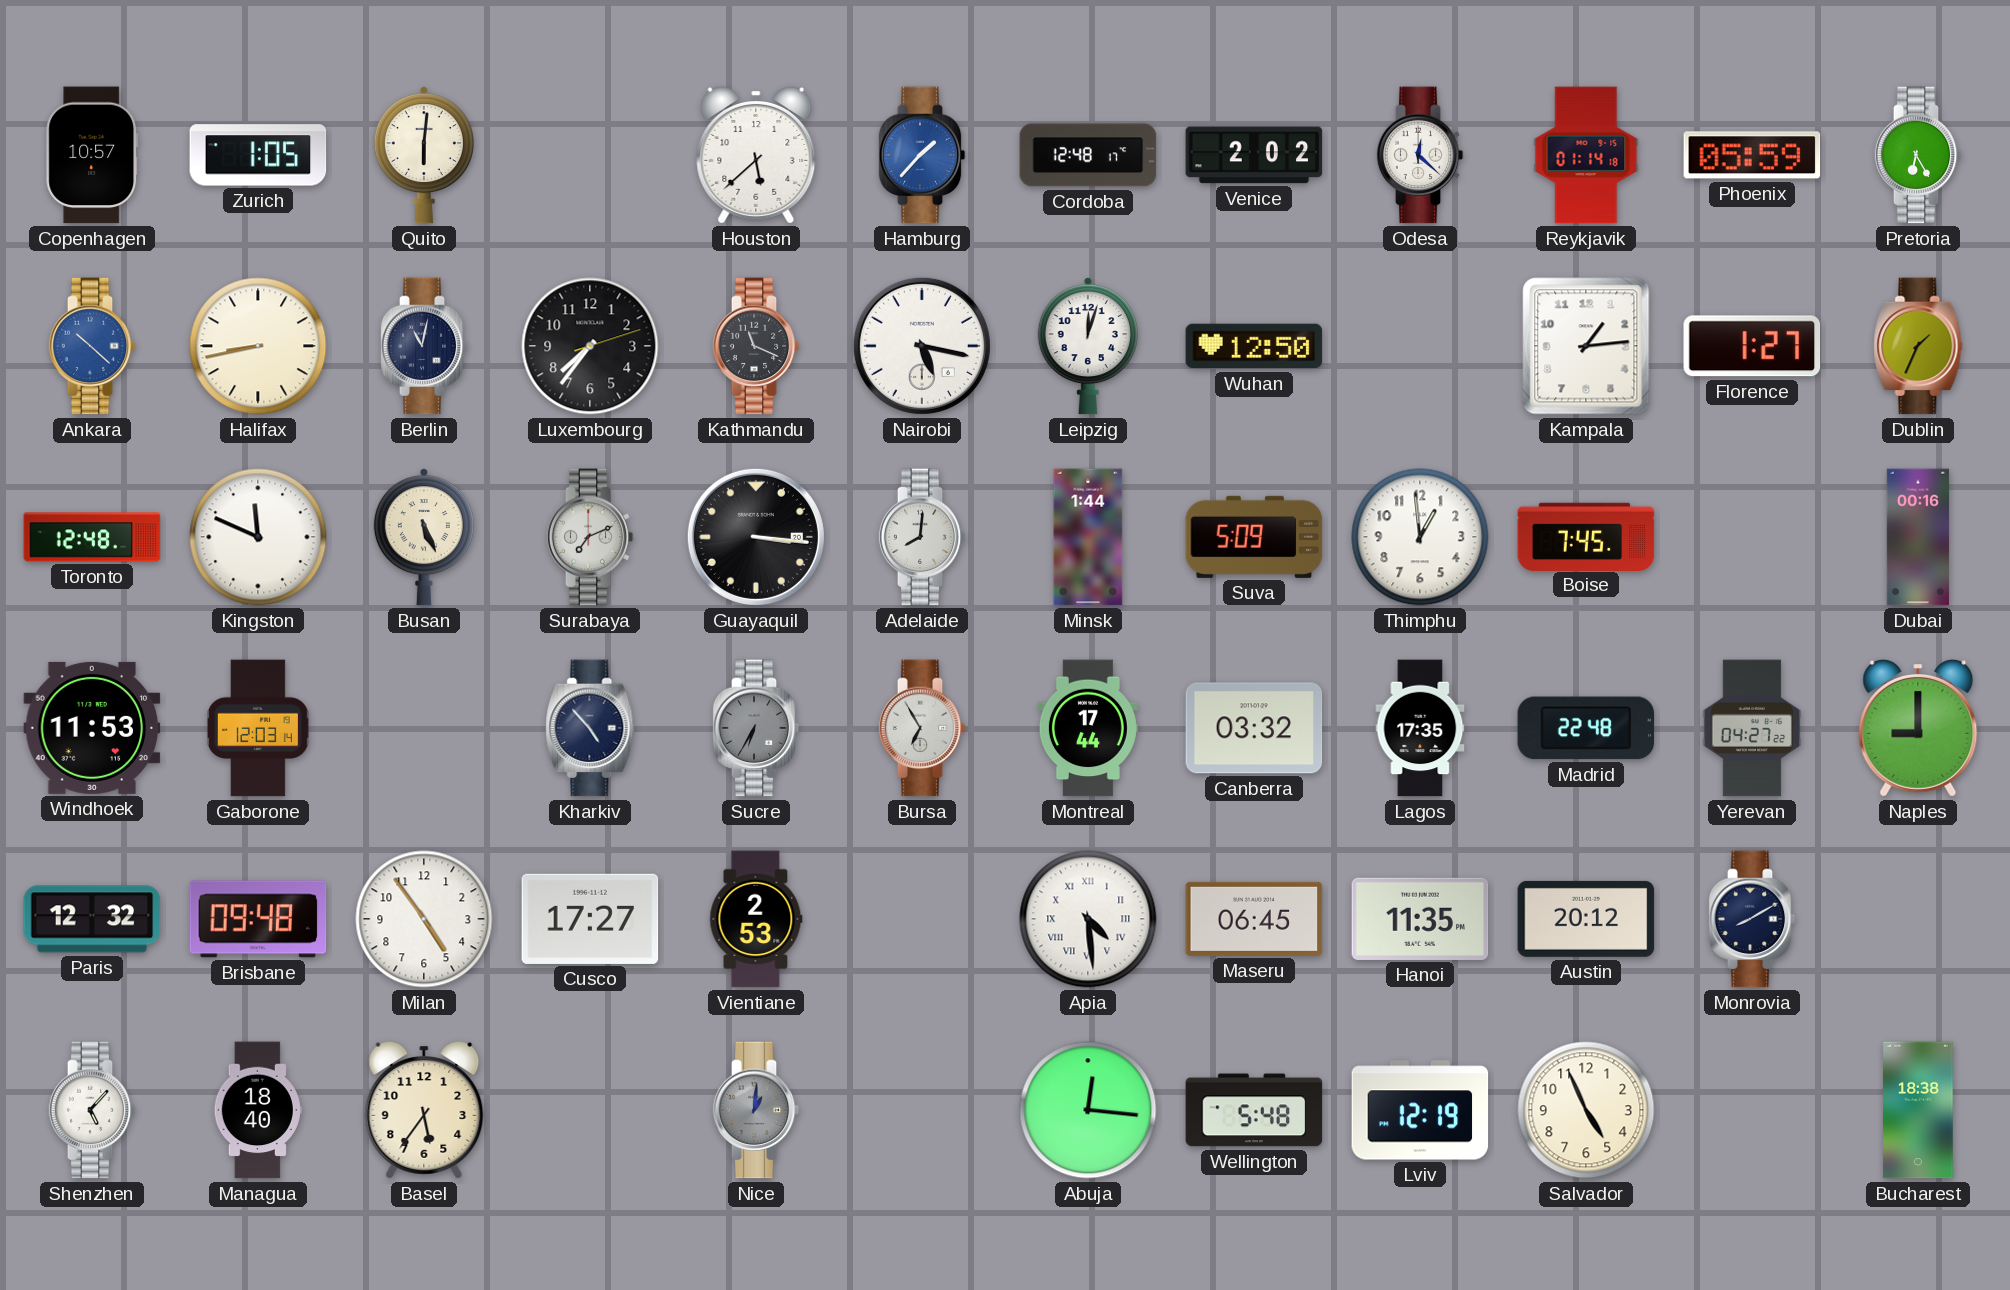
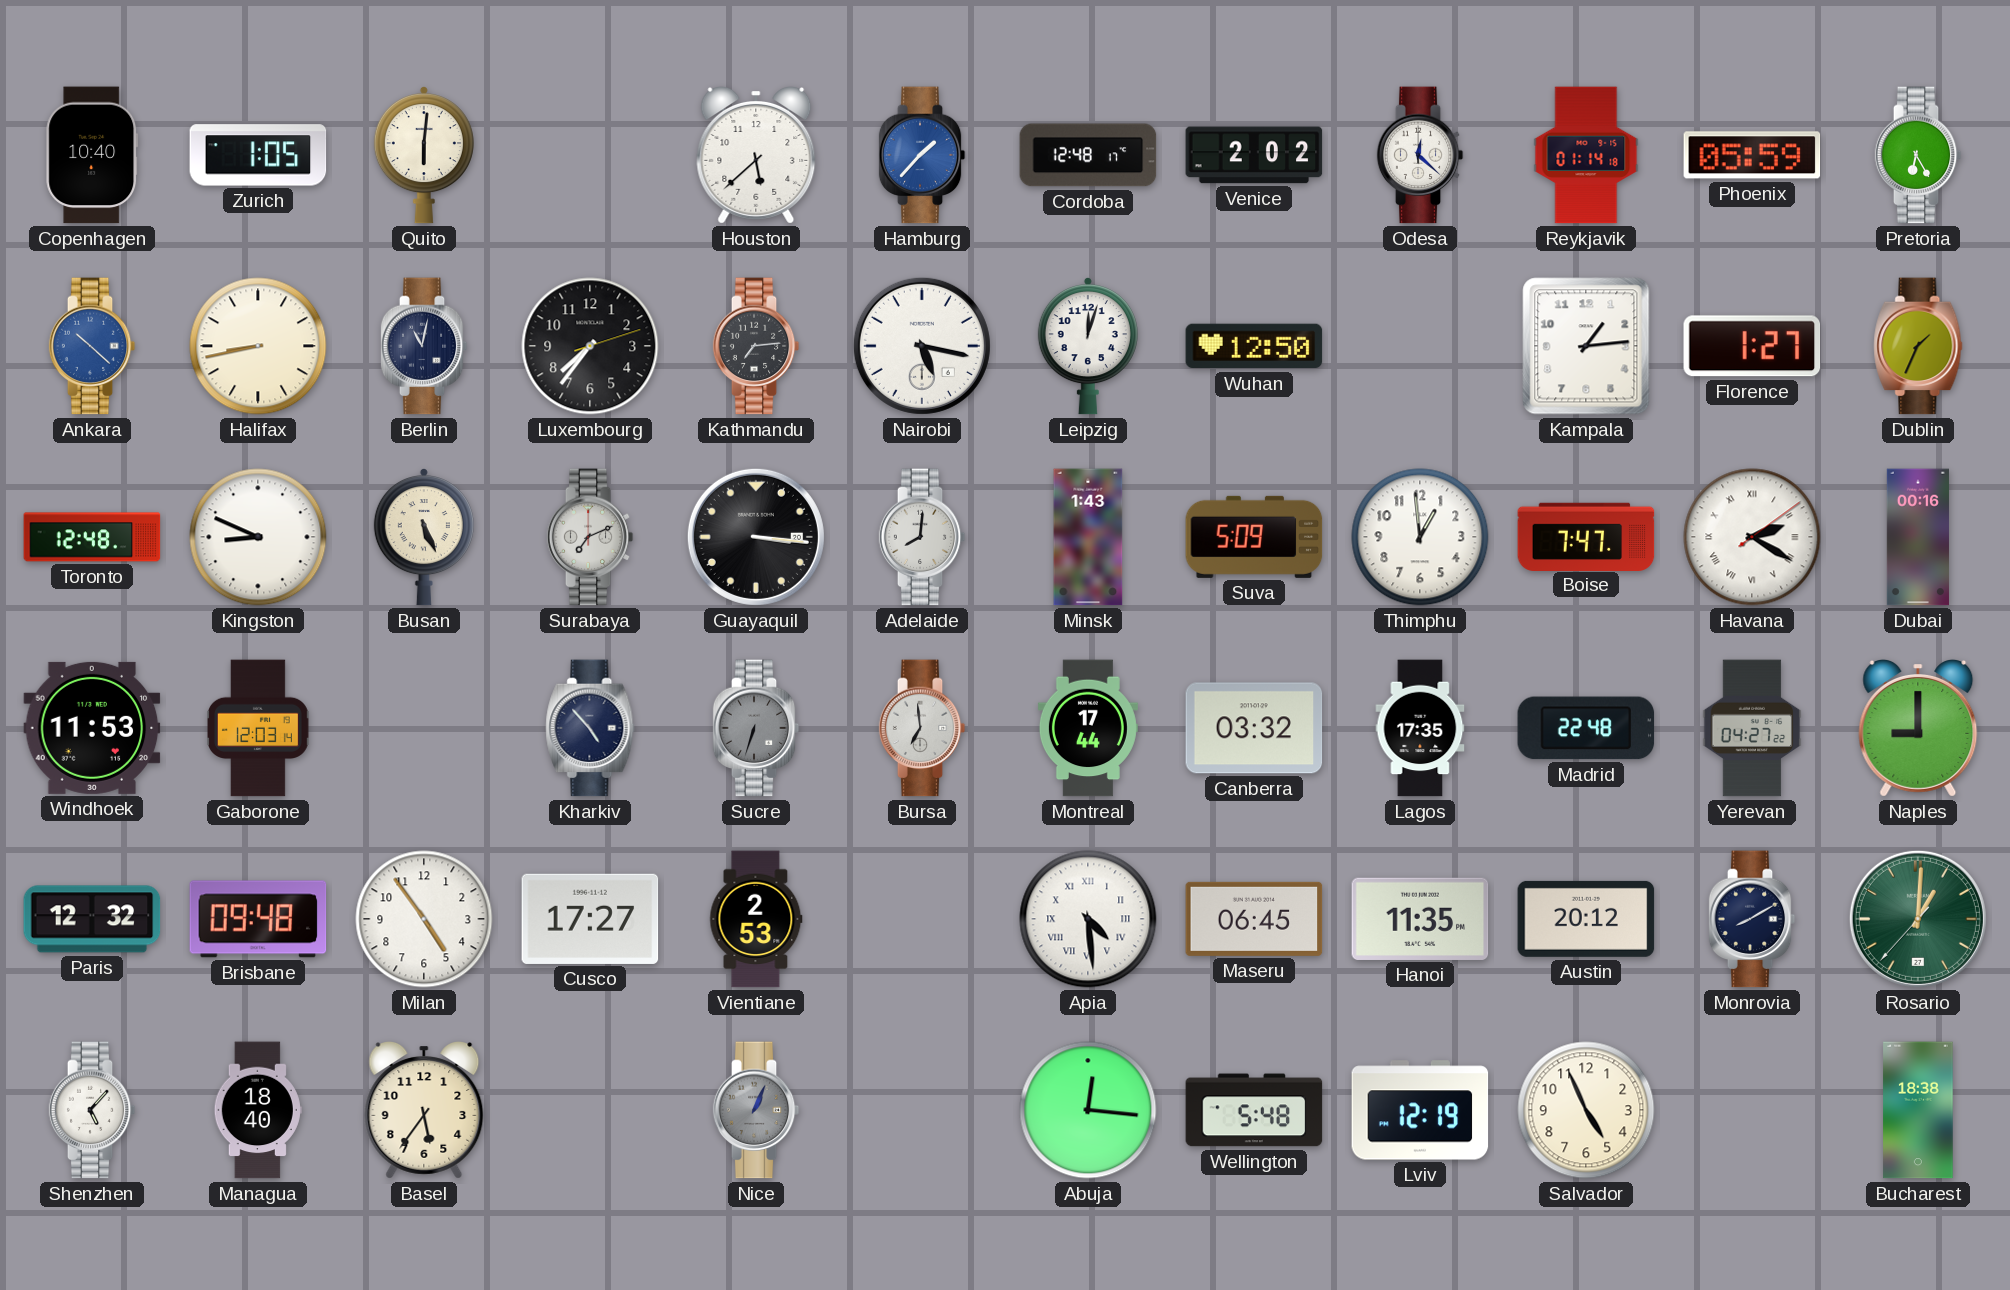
Copenhagen: 10:57 -> 10:40
Kathmandu: 11:19 -> 7:14
Kingston: 11:49 -> 8:49
Minsk: 1:44 -> 1:43
Boise: 7:45 -> 7:47
Havana: none -> 2:20
Sucre: 6:35 -> 6:33
Bursa: 6:55 -> 6:59
Rosario: none -> 1:00
Nice: 1:01 -> 1:04
